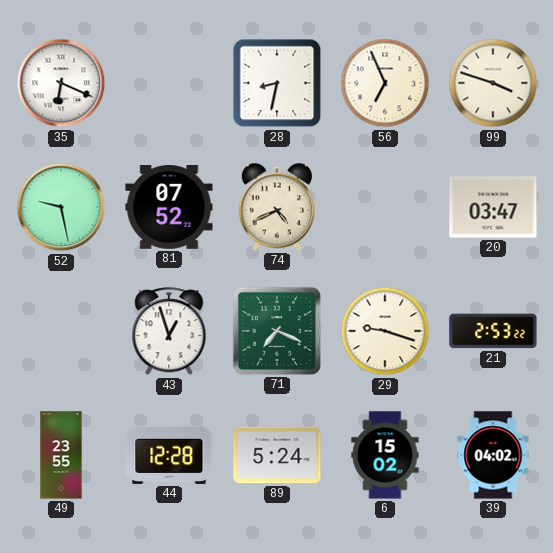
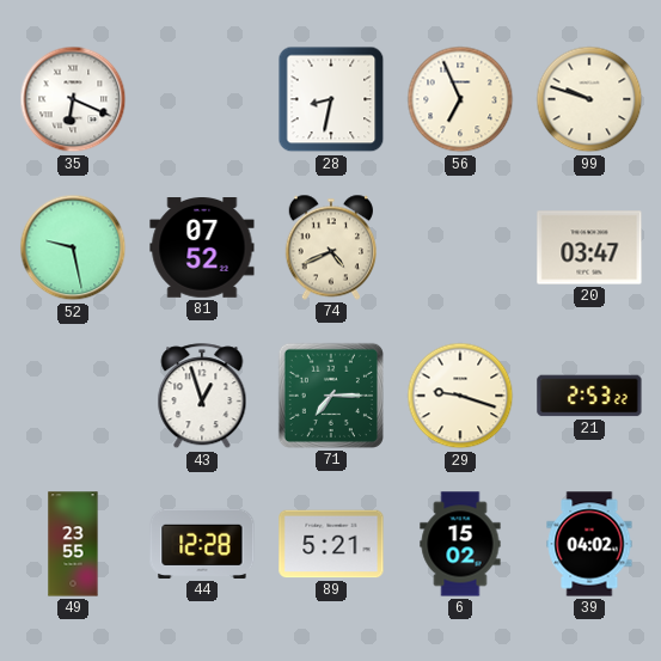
99: 3:48 -> 9:48
71: 7:19 -> 7:15
89: 5:24 -> 5:21
